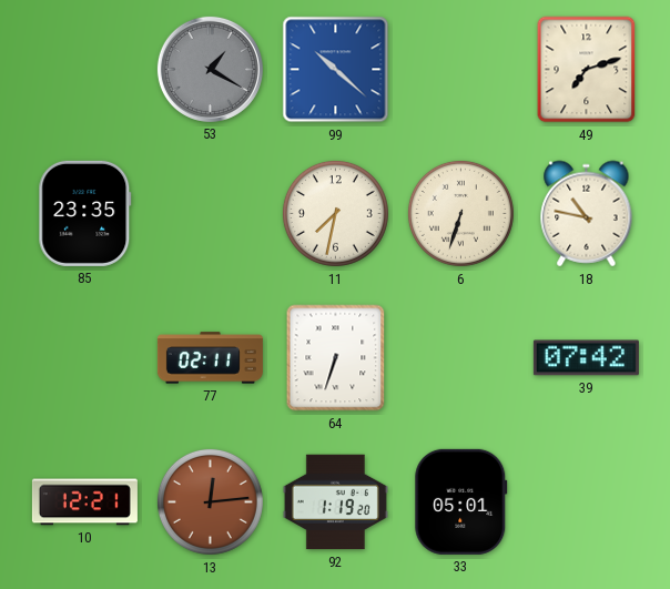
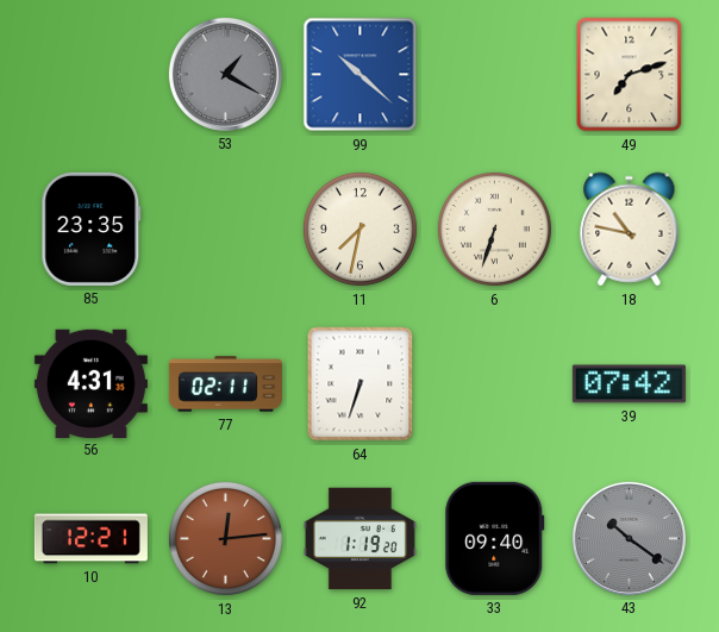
56: none -> 4:31
33: 05:01 -> 09:40
43: none -> 10:21
